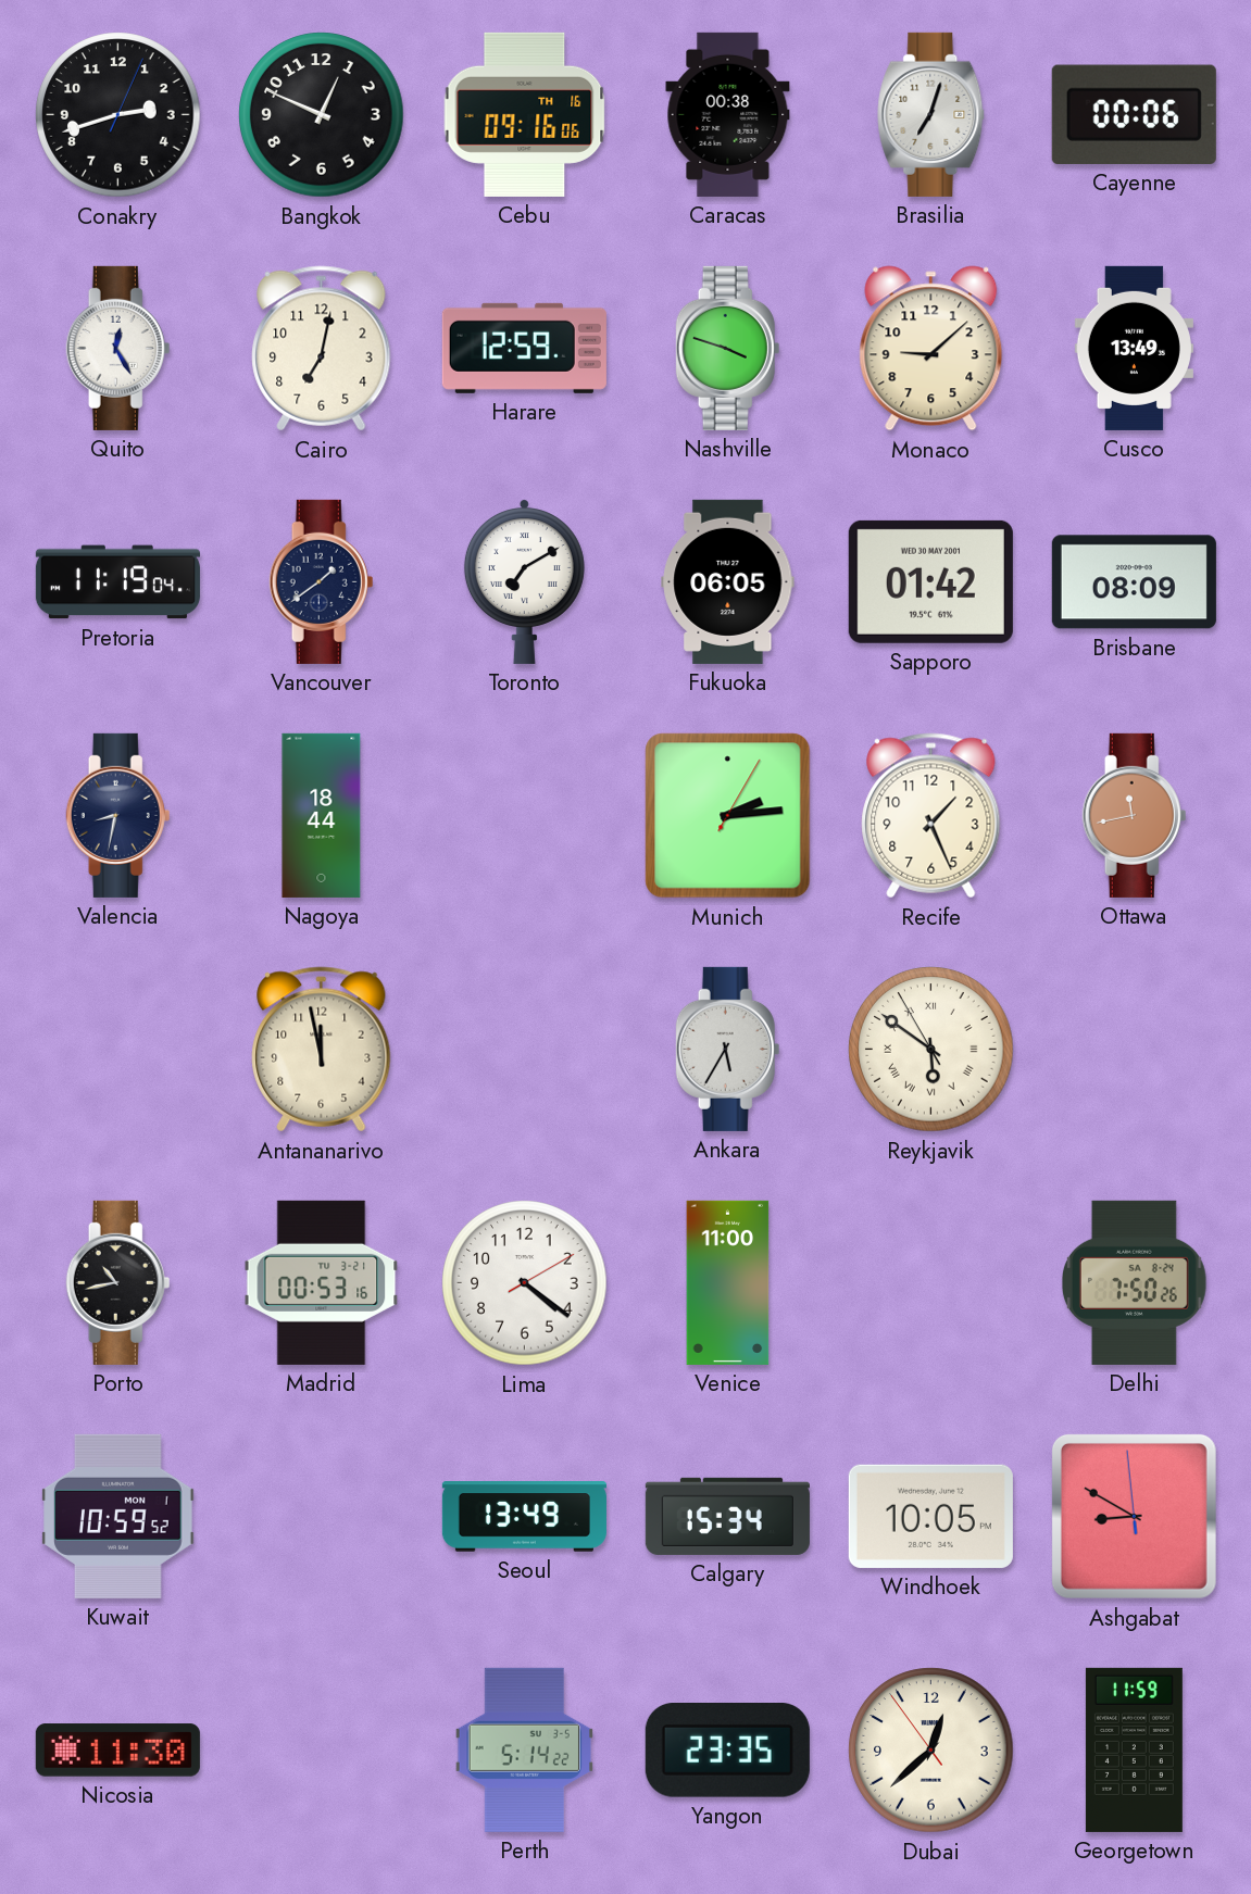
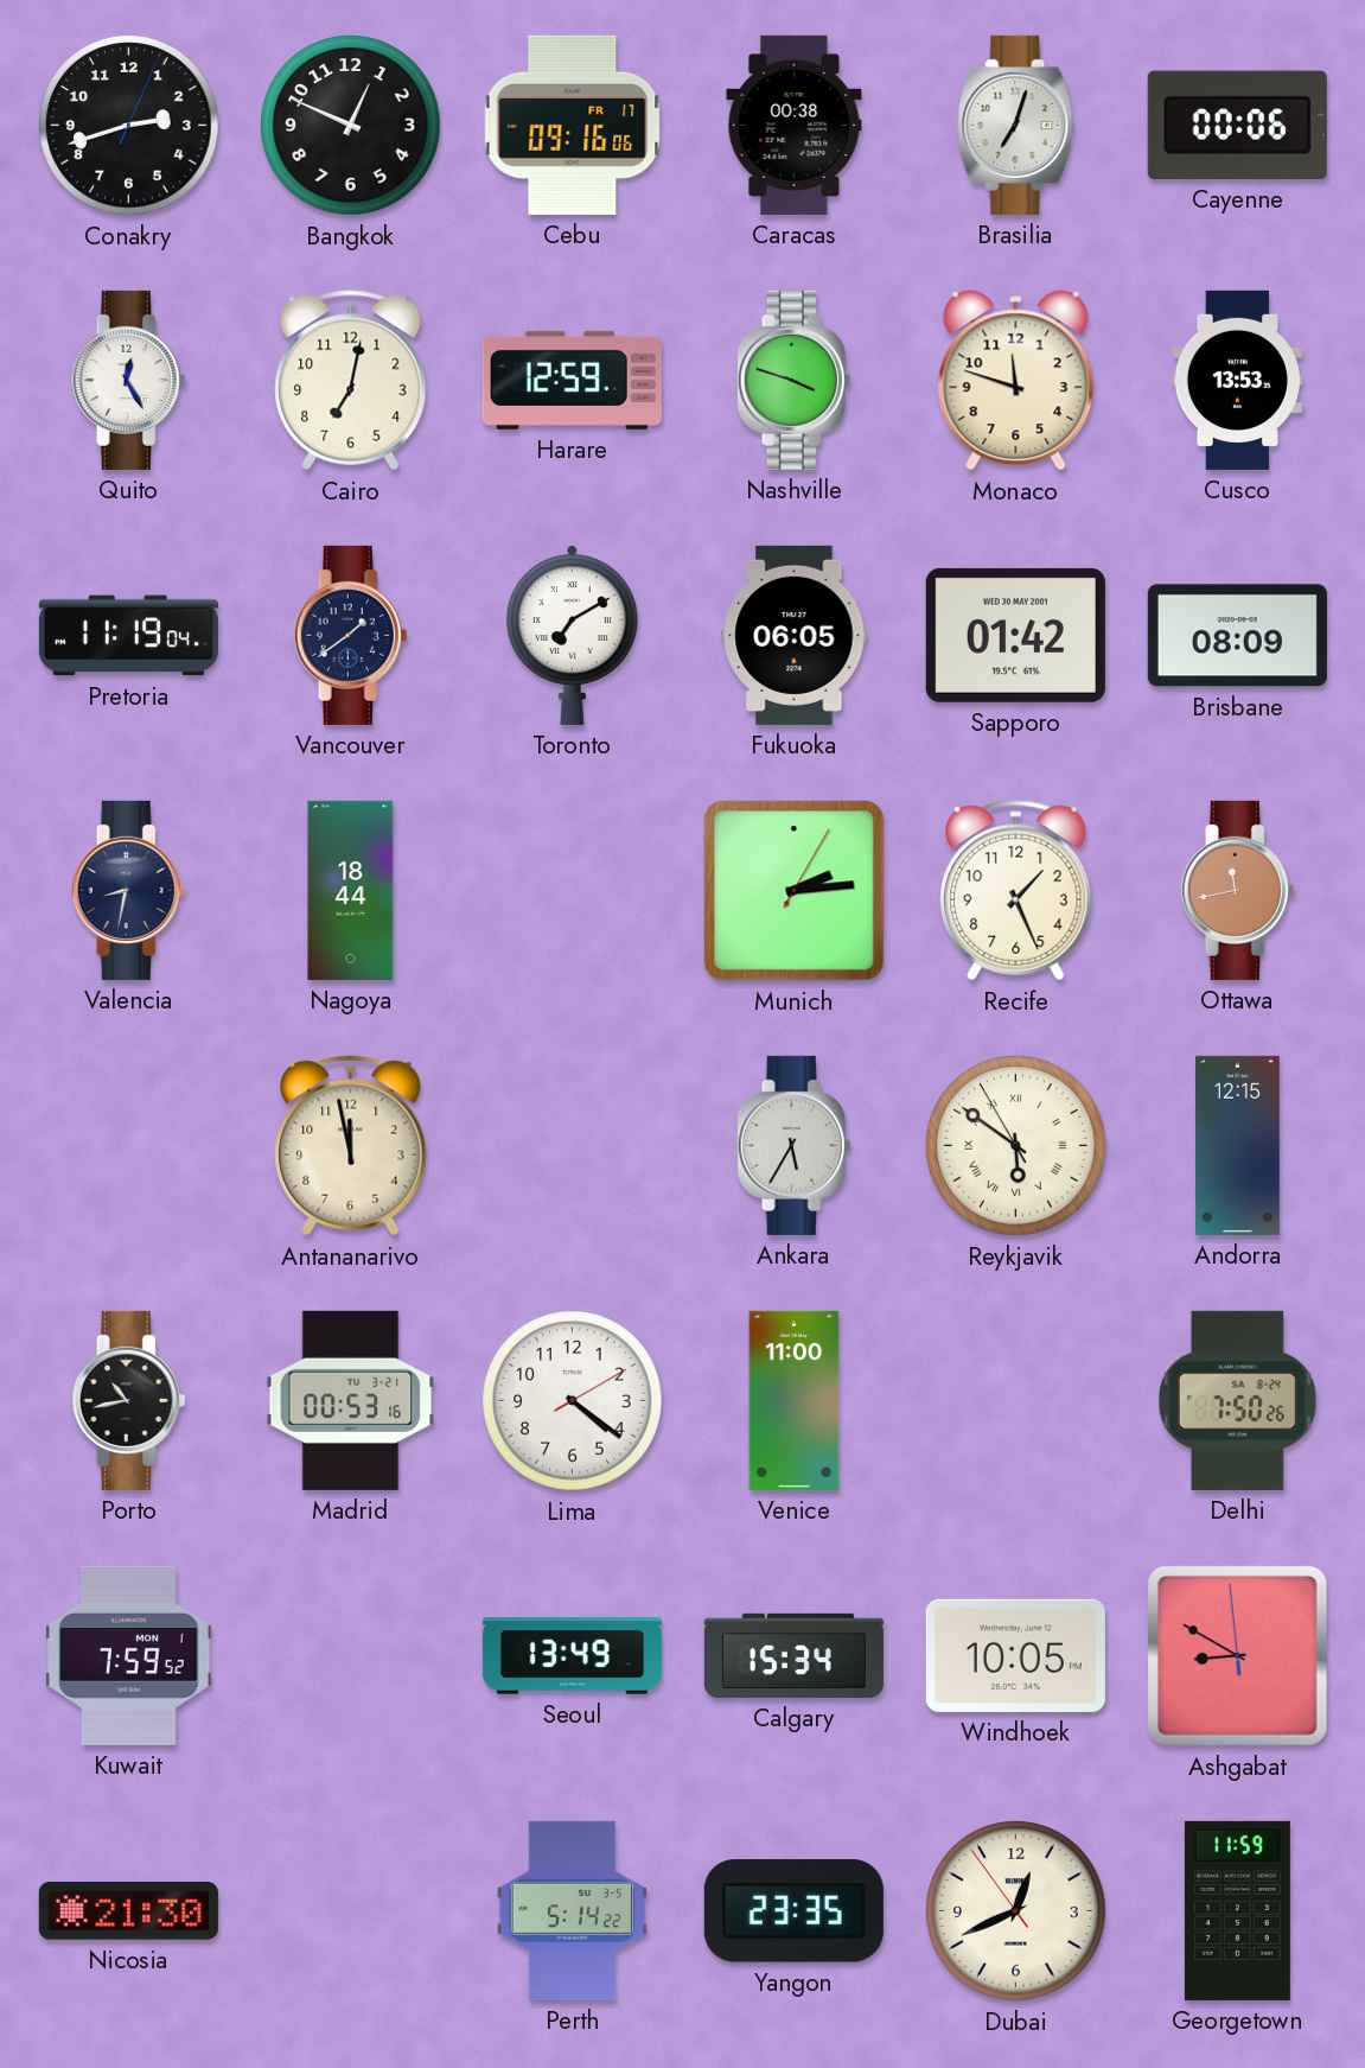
Cebu date: TH 16 -> FR 17
Monaco: 9:08 -> 11:48
Cusco: 13:49 -> 13:53
Andorra: none -> 12:15
Kuwait: 10:59 -> 7:59
Nicosia: 11:30 -> 21:30
Dubai: 12:37 -> 12:40
